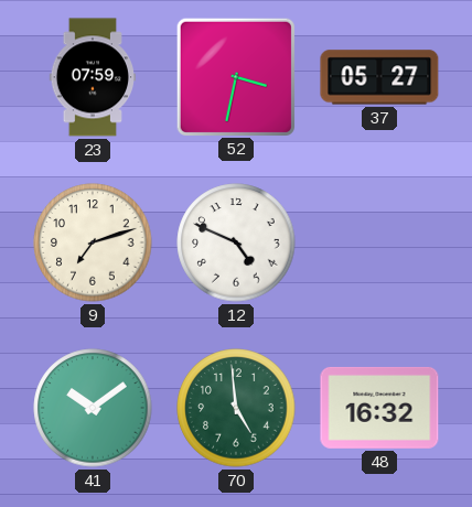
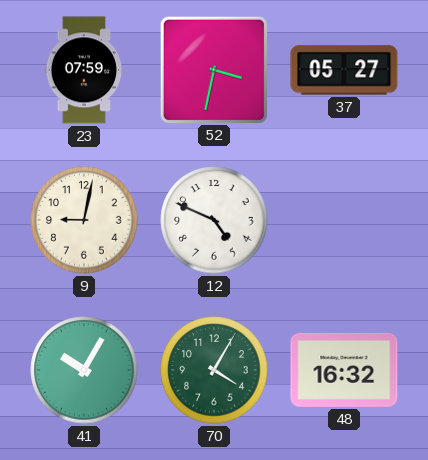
9: 7:12 -> 9:02
41: 10:09 -> 10:05
70: 4:59 -> 4:05
